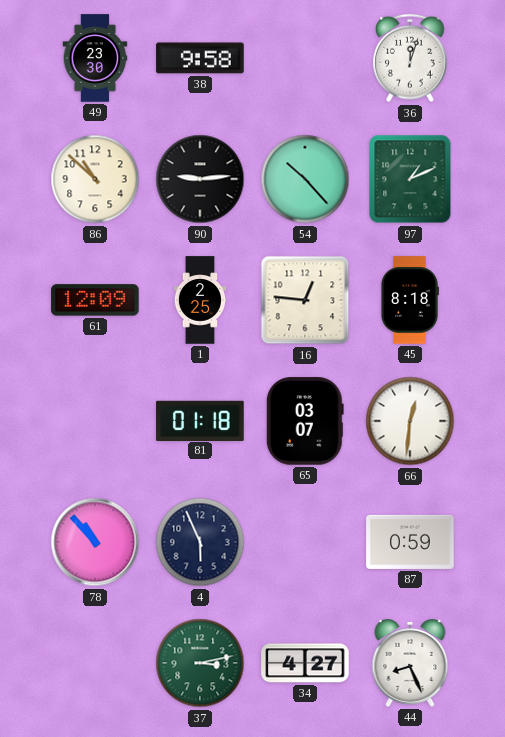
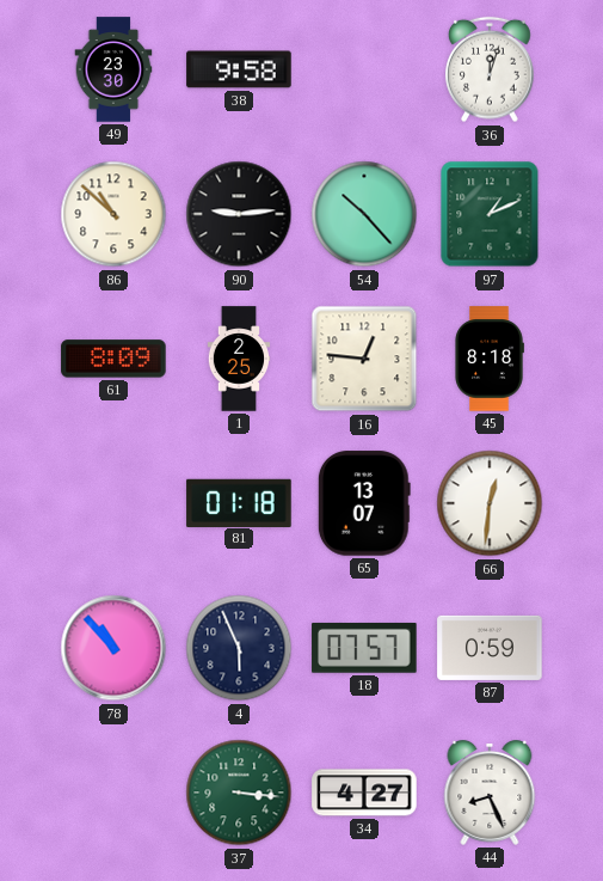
61: 12:09 -> 8:09
65: 03:07 -> 13:07
18: none -> 07:57
37: 3:13 -> 3:16
